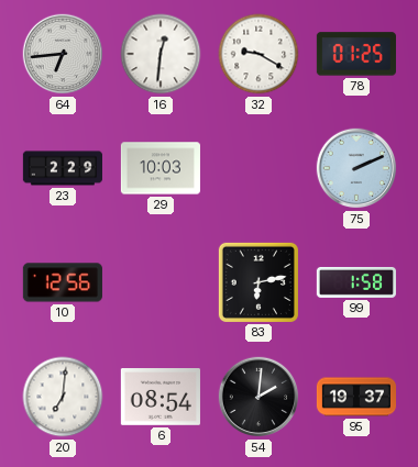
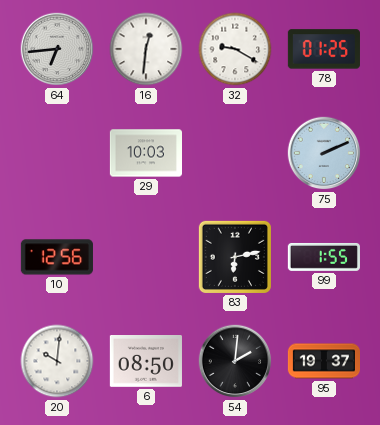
23: 2:29 -> none
99: 1:58 -> 1:55
20: 7:01 -> 10:01
6: 08:54 -> 08:50
